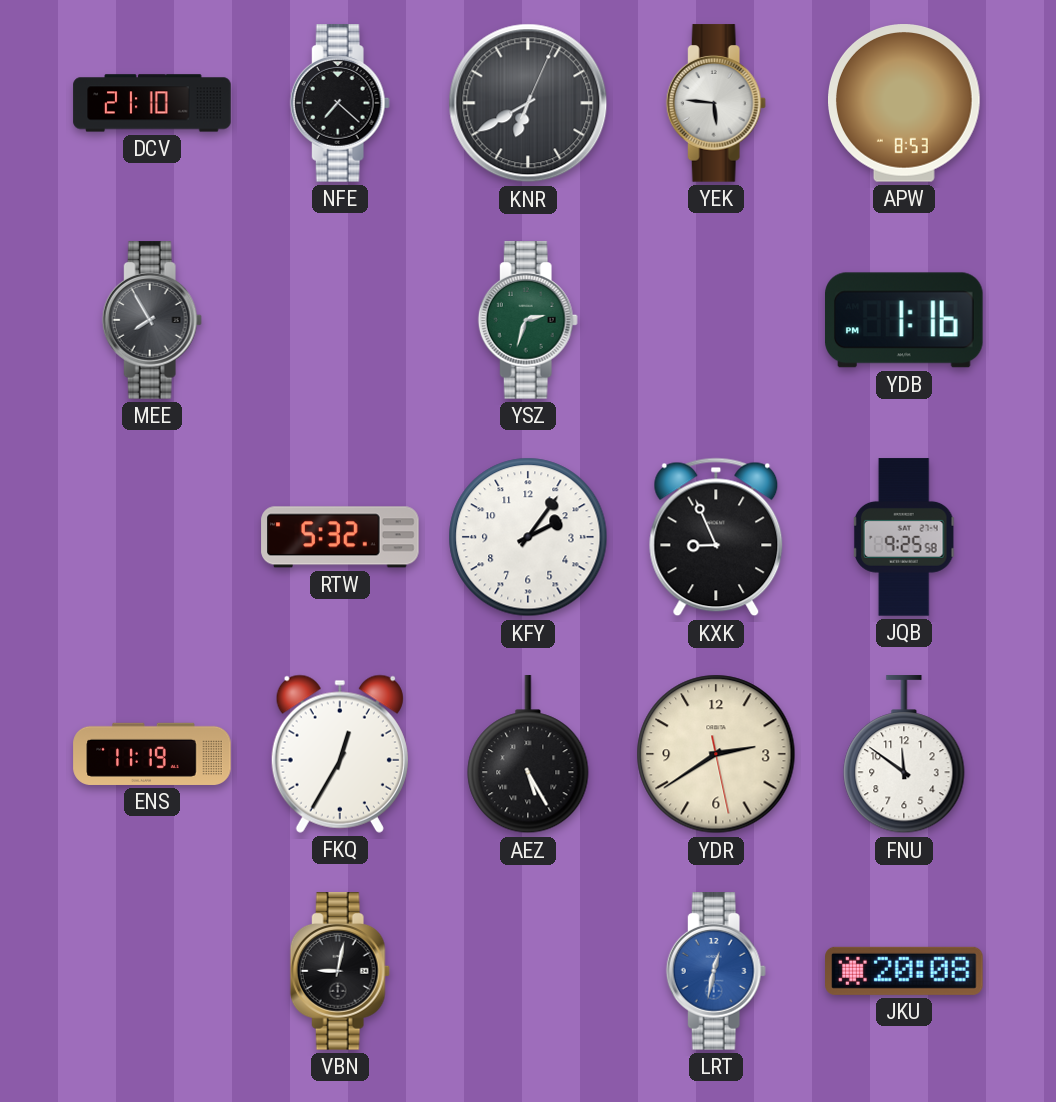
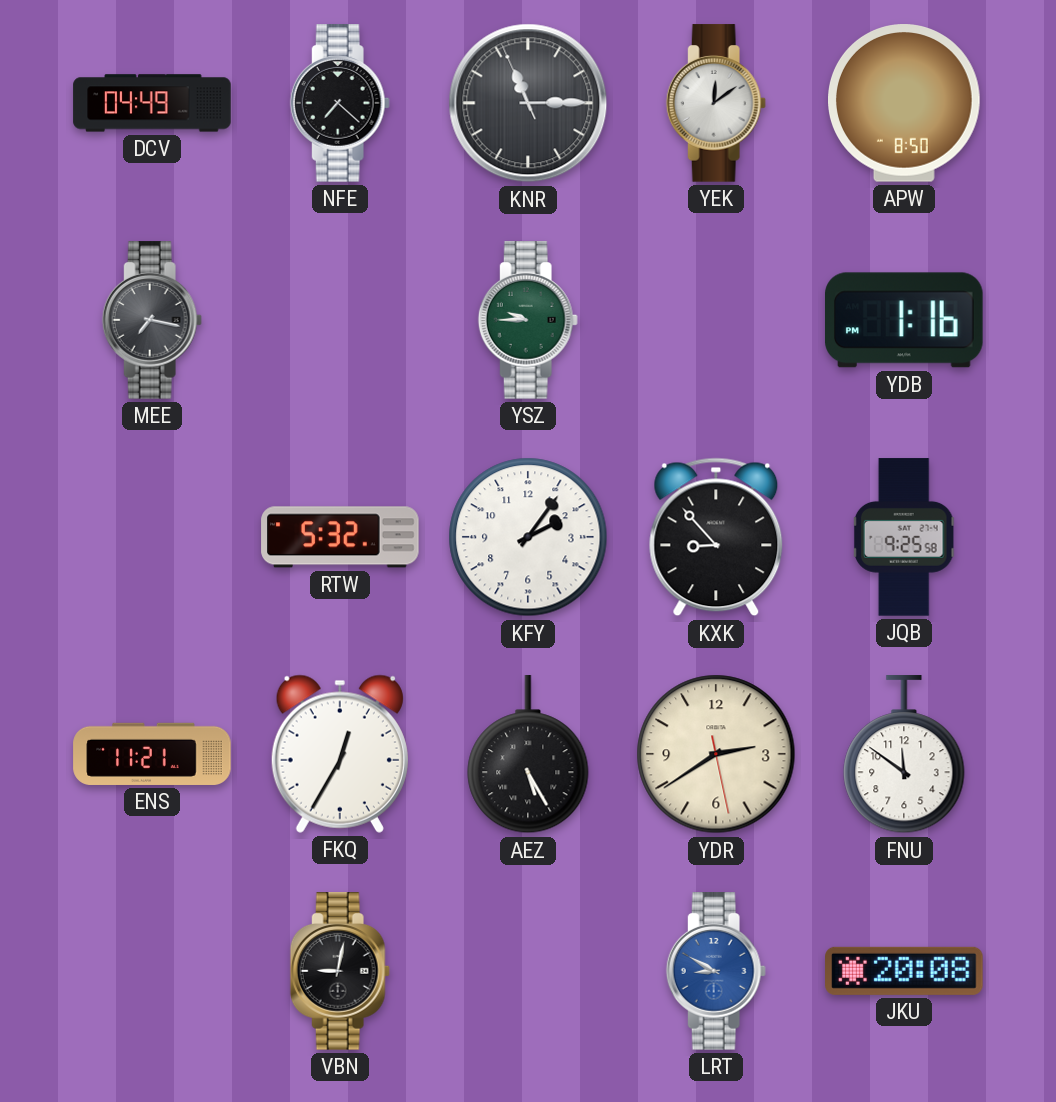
DCV: 21:10 -> 04:49
KNR: 6:40 -> 11:14
YEK: 5:46 -> 12:09
APW: 8:53 -> 8:50
MEE: 7:55 -> 7:17
YSZ: 2:33 -> 9:45
KXK: 8:56 -> 8:53
ENS: 11:19 -> 11:21
LRT: 12:32 -> 8:50
